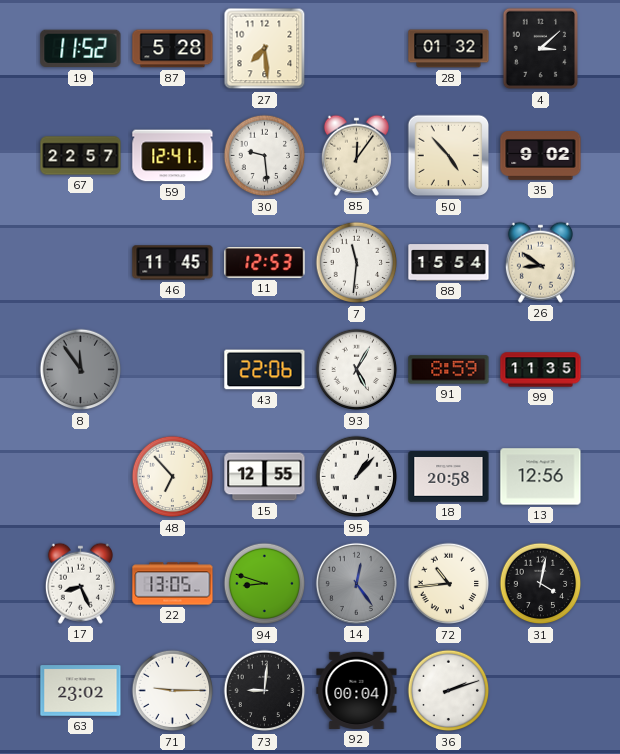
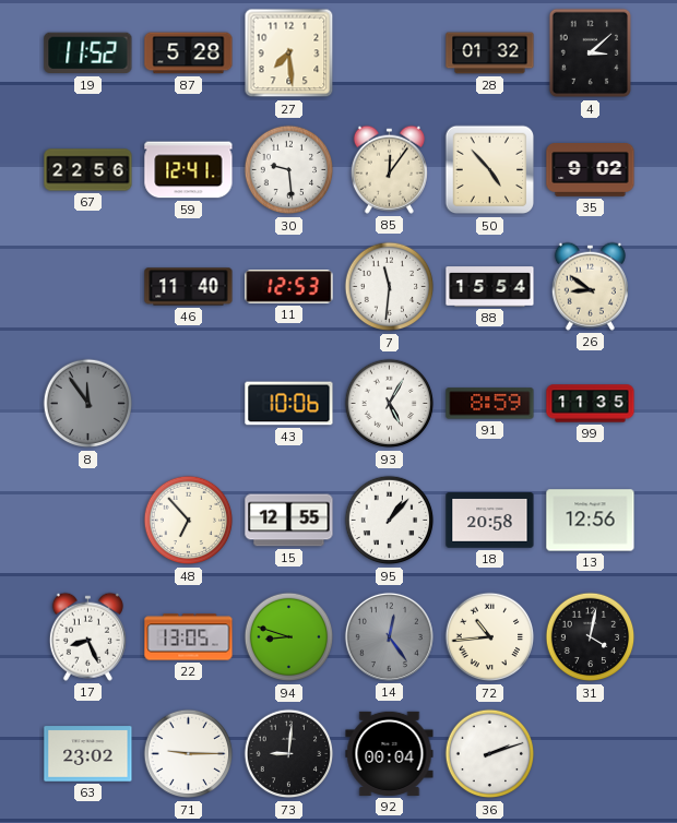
67: 22:57 -> 22:56
46: 11:45 -> 11:40
43: 22:06 -> 10:06
